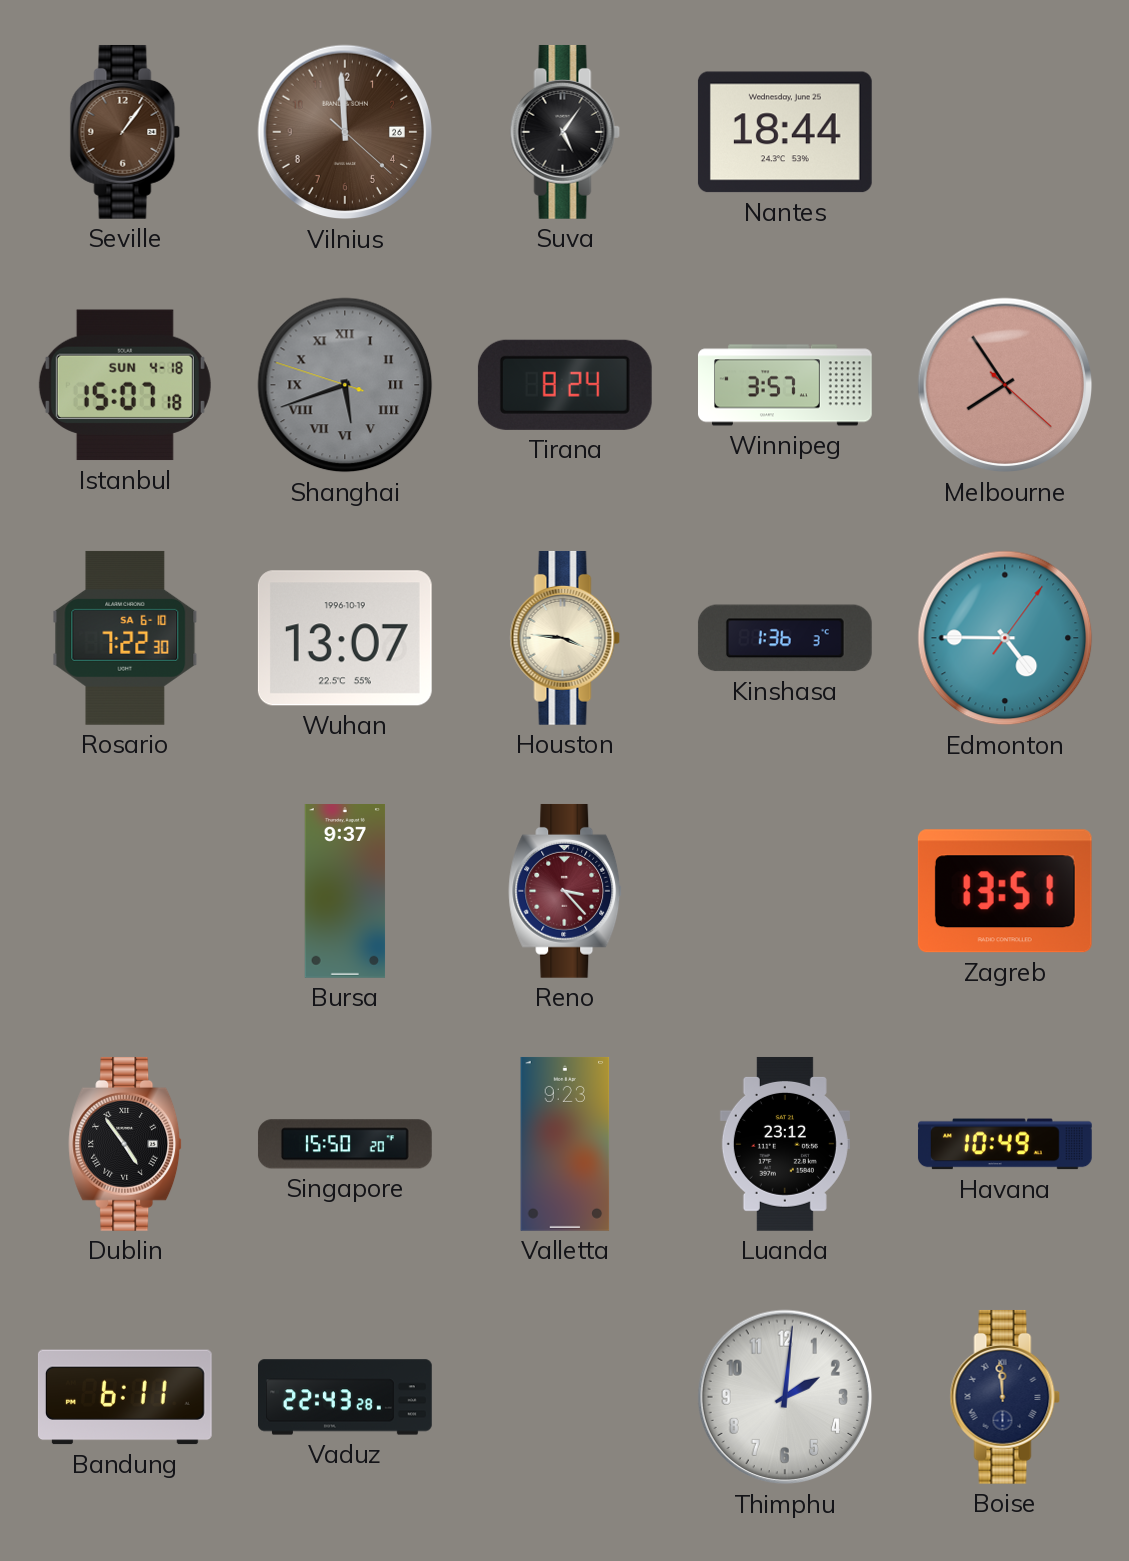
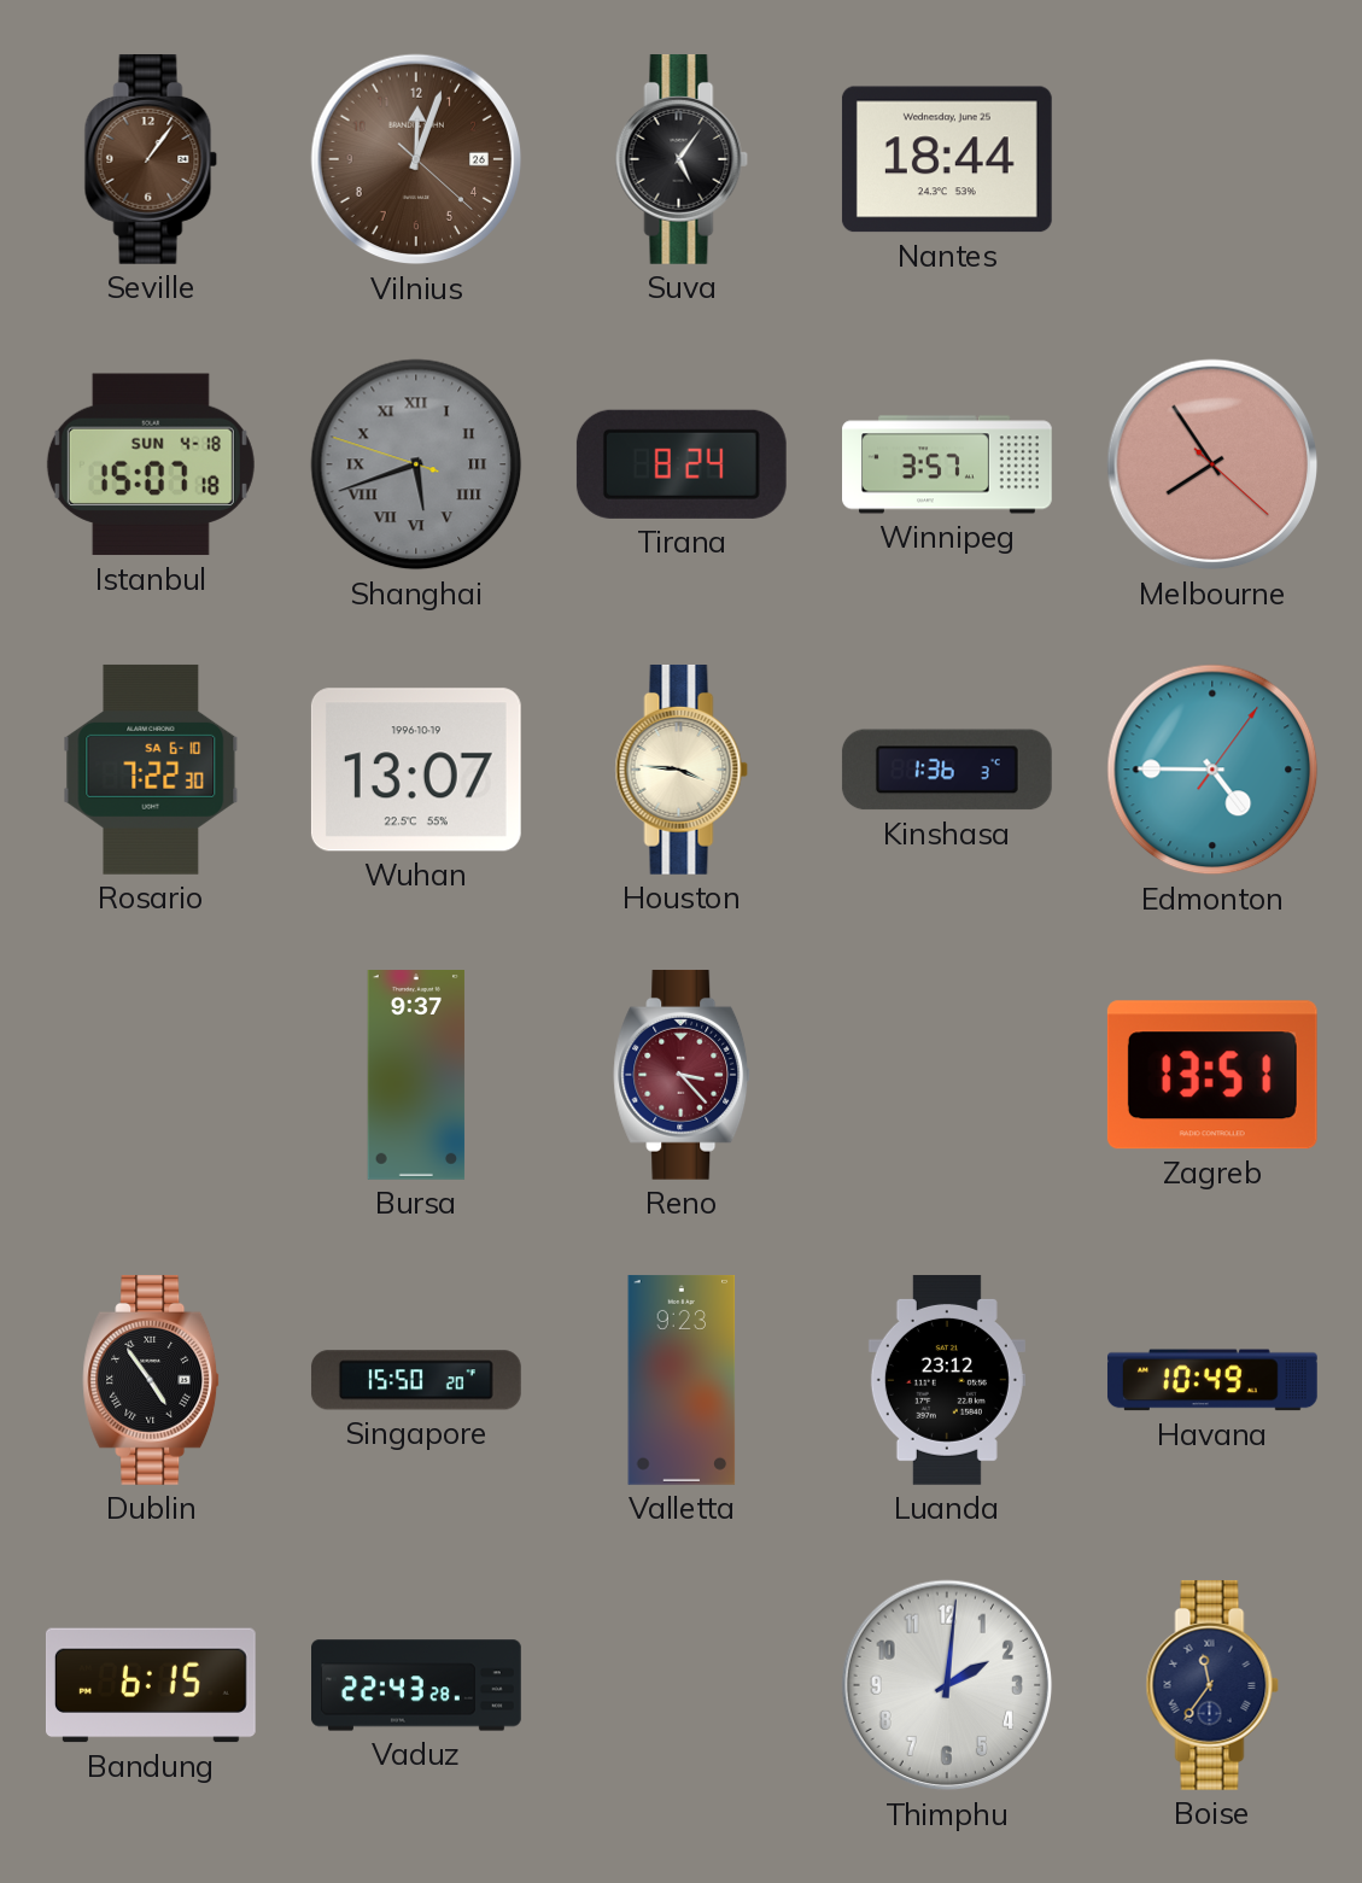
Vilnius: 11:59 -> 12:03
Bandung: 6:11 -> 6:15
Boise: 11:59 -> 11:36
